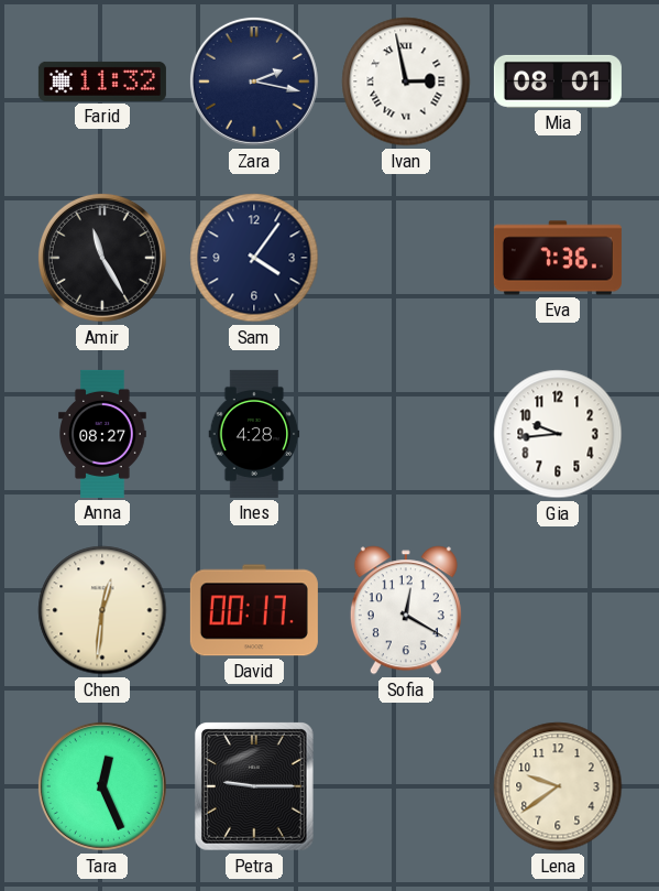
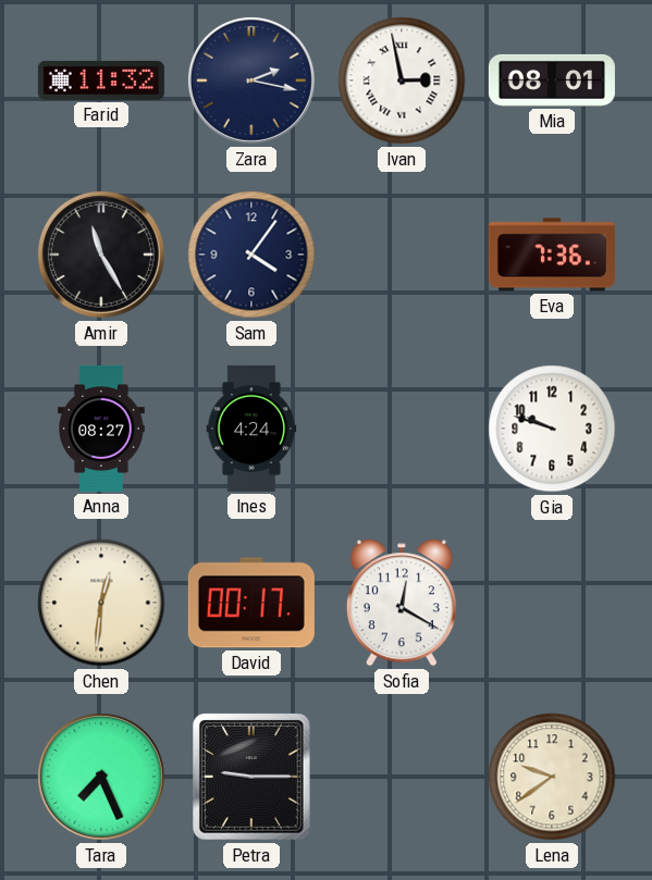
Ines: 4:28 -> 4:24
Gia: 9:44 -> 9:48
Tara: 12:26 -> 7:26
